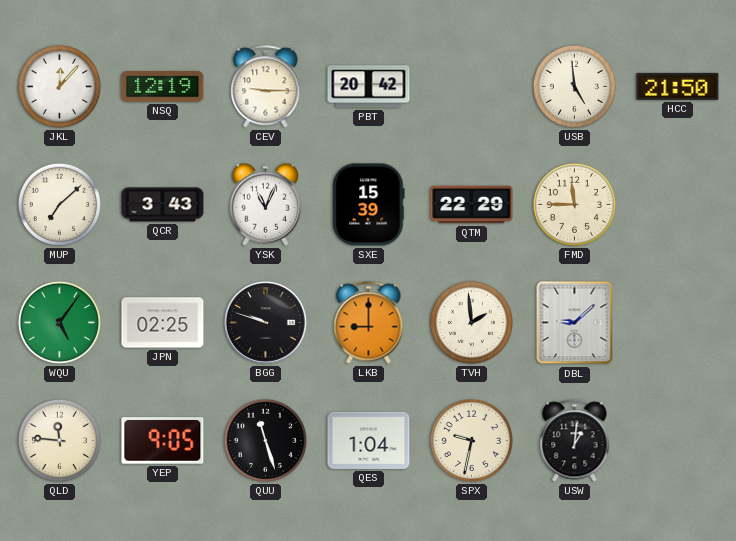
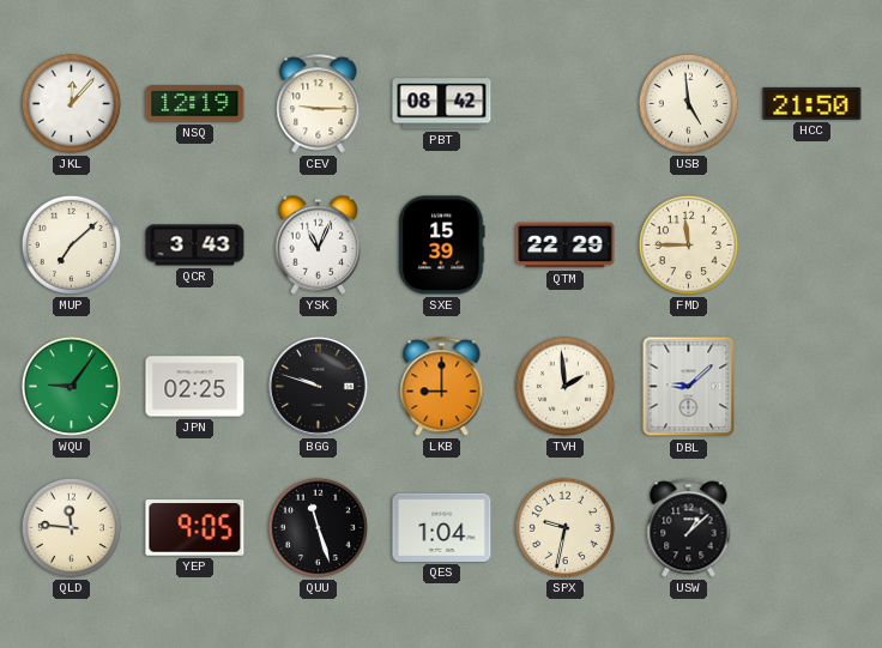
PBT: 20:42 -> 08:42
WQU: 5:06 -> 9:06
USW: 1:01 -> 1:08
